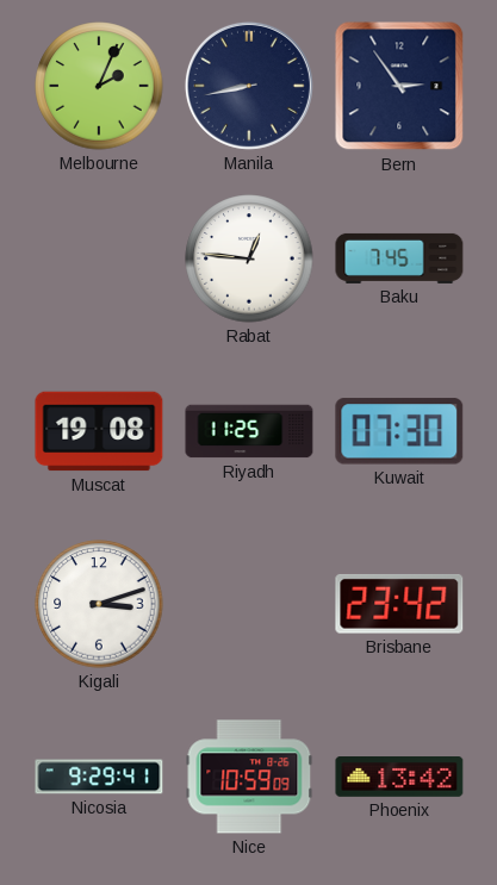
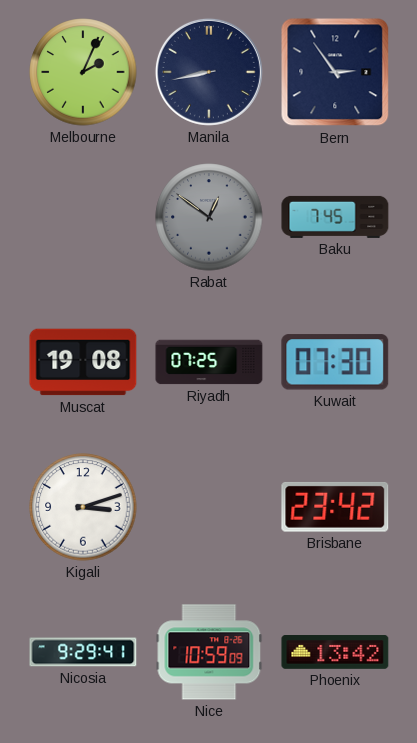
Rabat: 12:46 -> 12:51
Rabat dial: white -> grey
Riyadh: 11:25 -> 07:25
